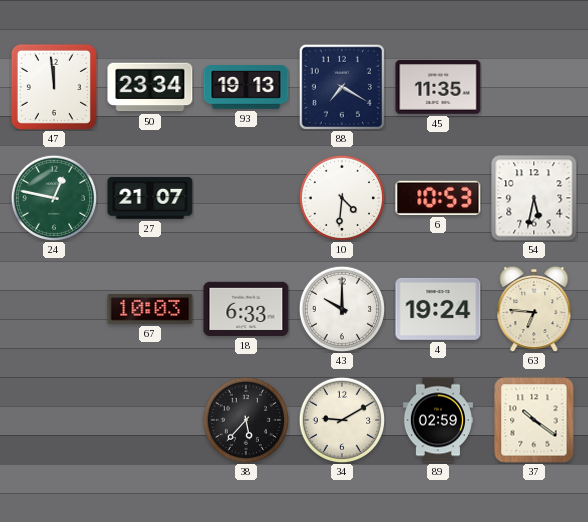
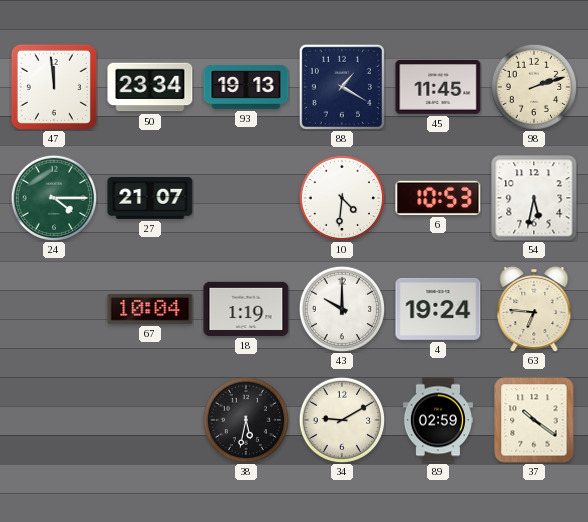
88: 7:20 -> 1:20
45: 11:35 -> 11:45
98: none -> 2:12
24: 12:47 -> 4:15
67: 10:03 -> 10:04
18: 6:33 -> 1:19
38: 5:37 -> 5:32
